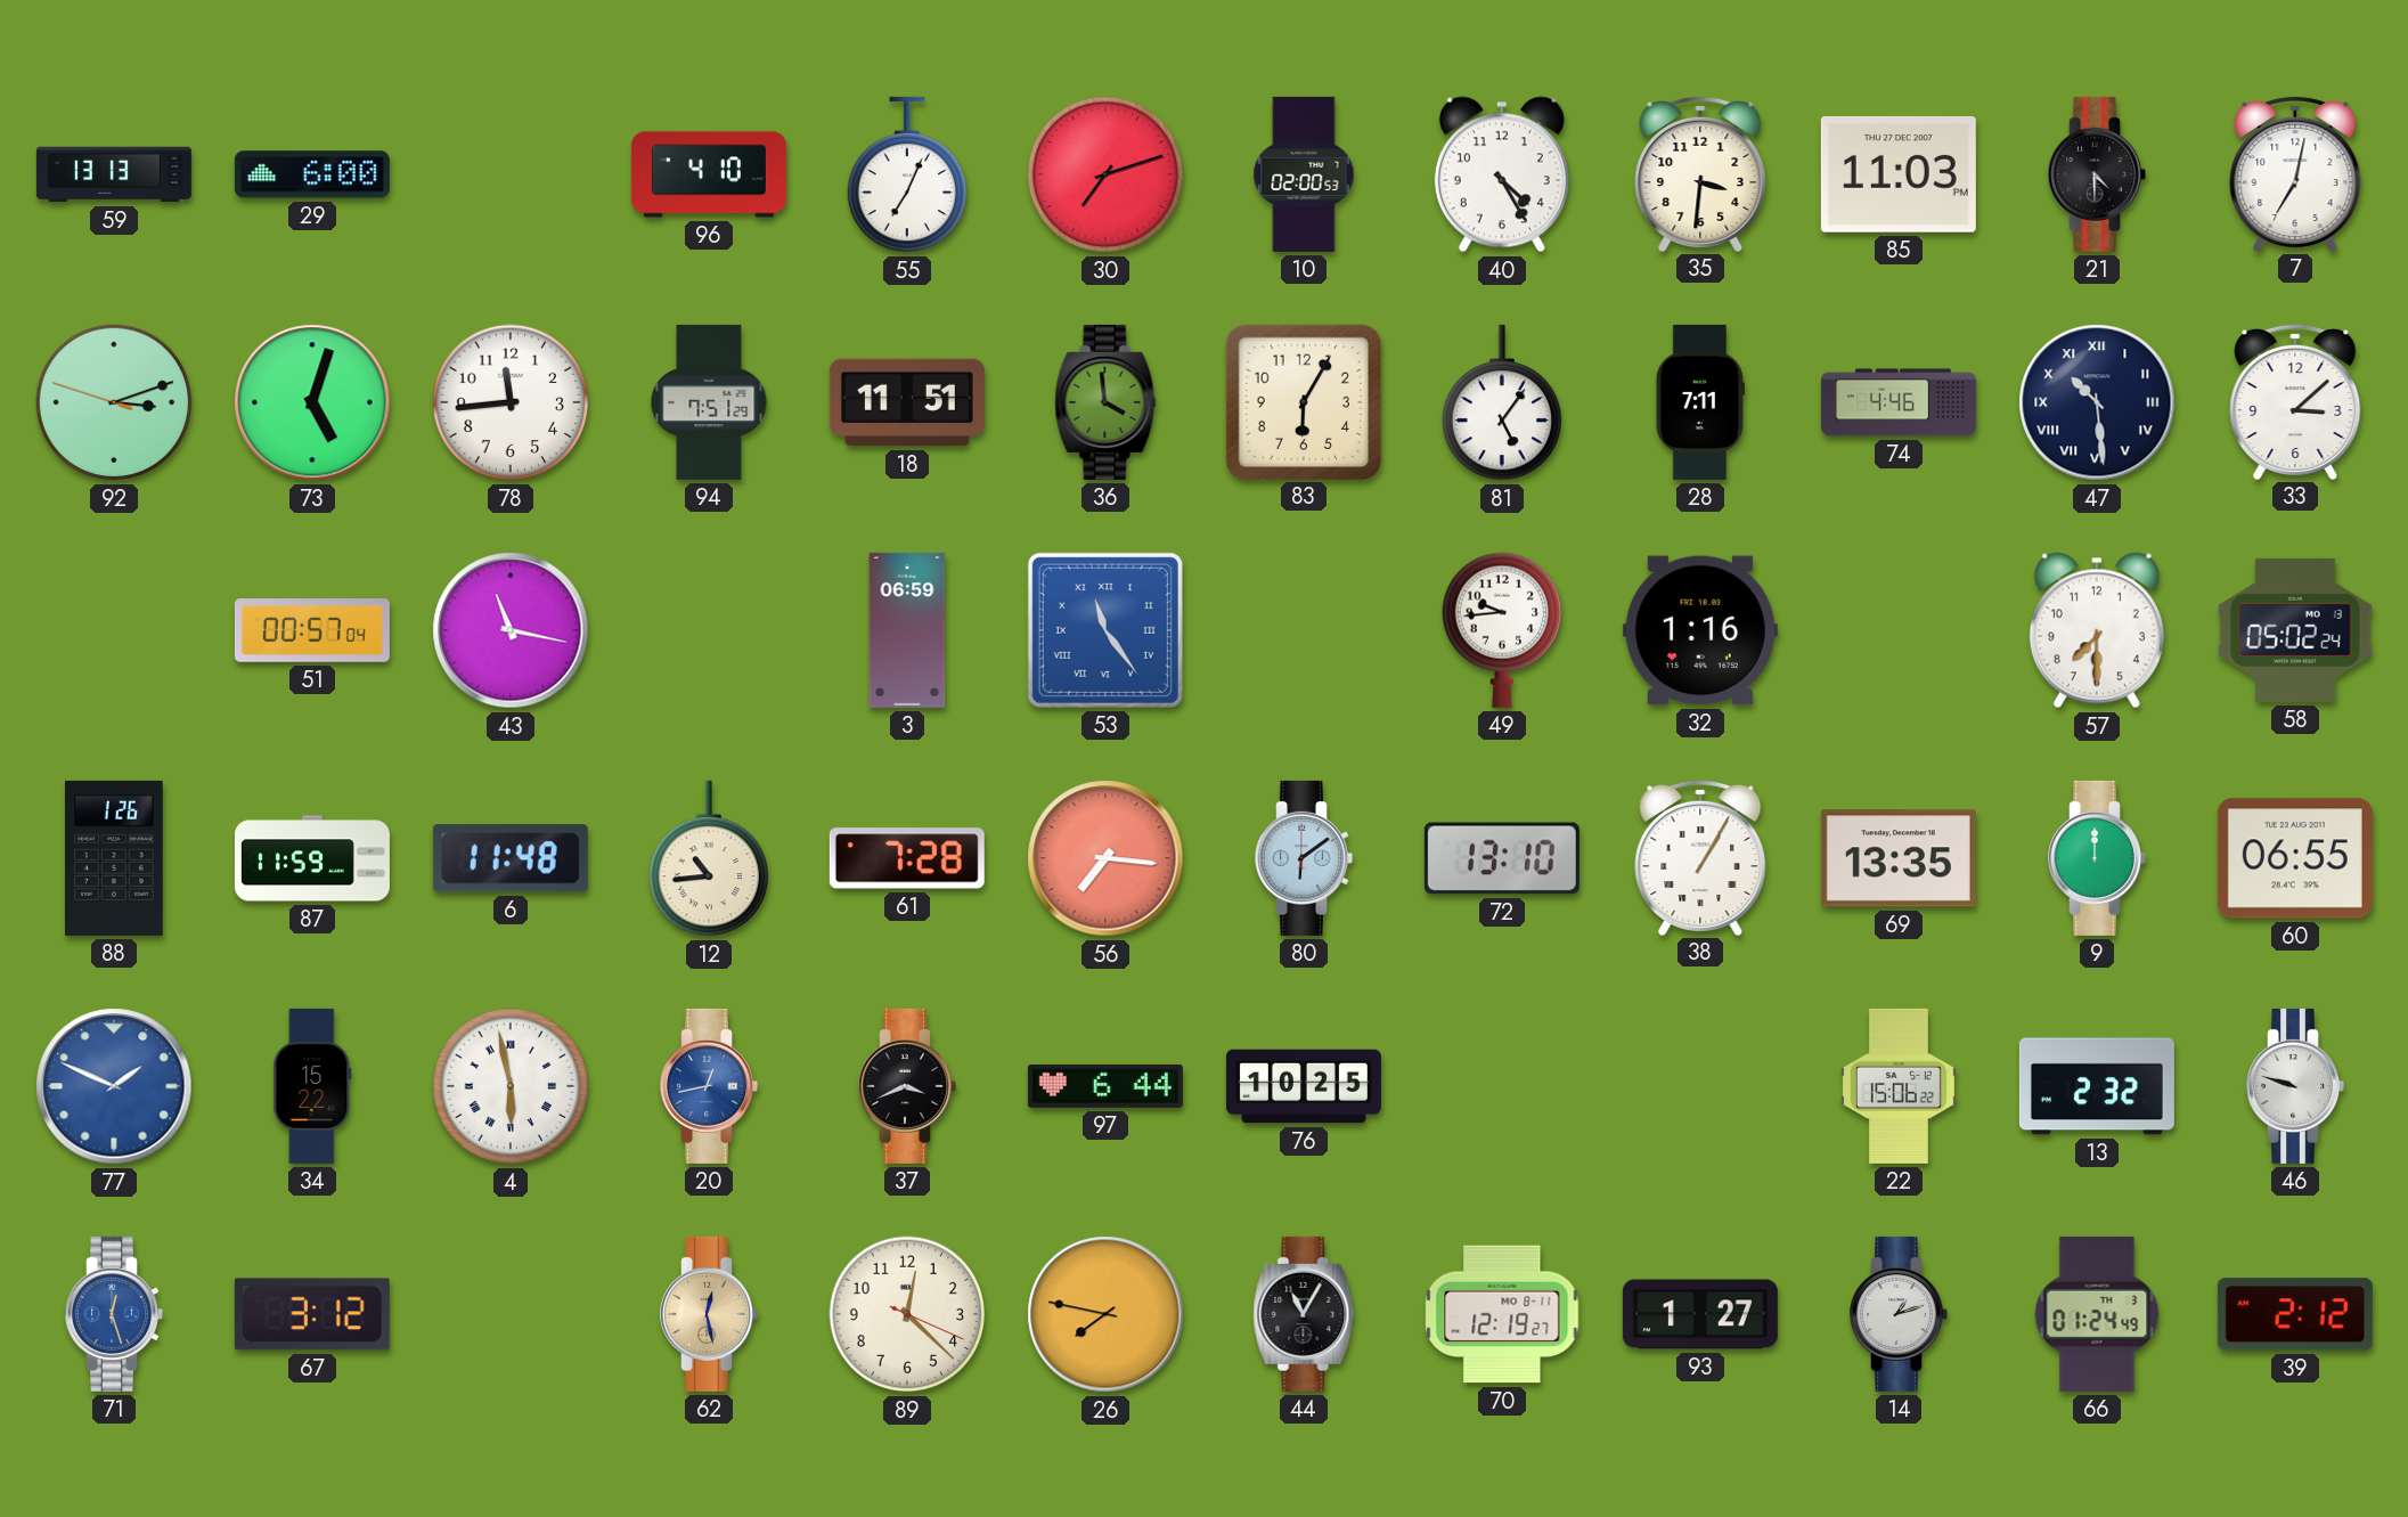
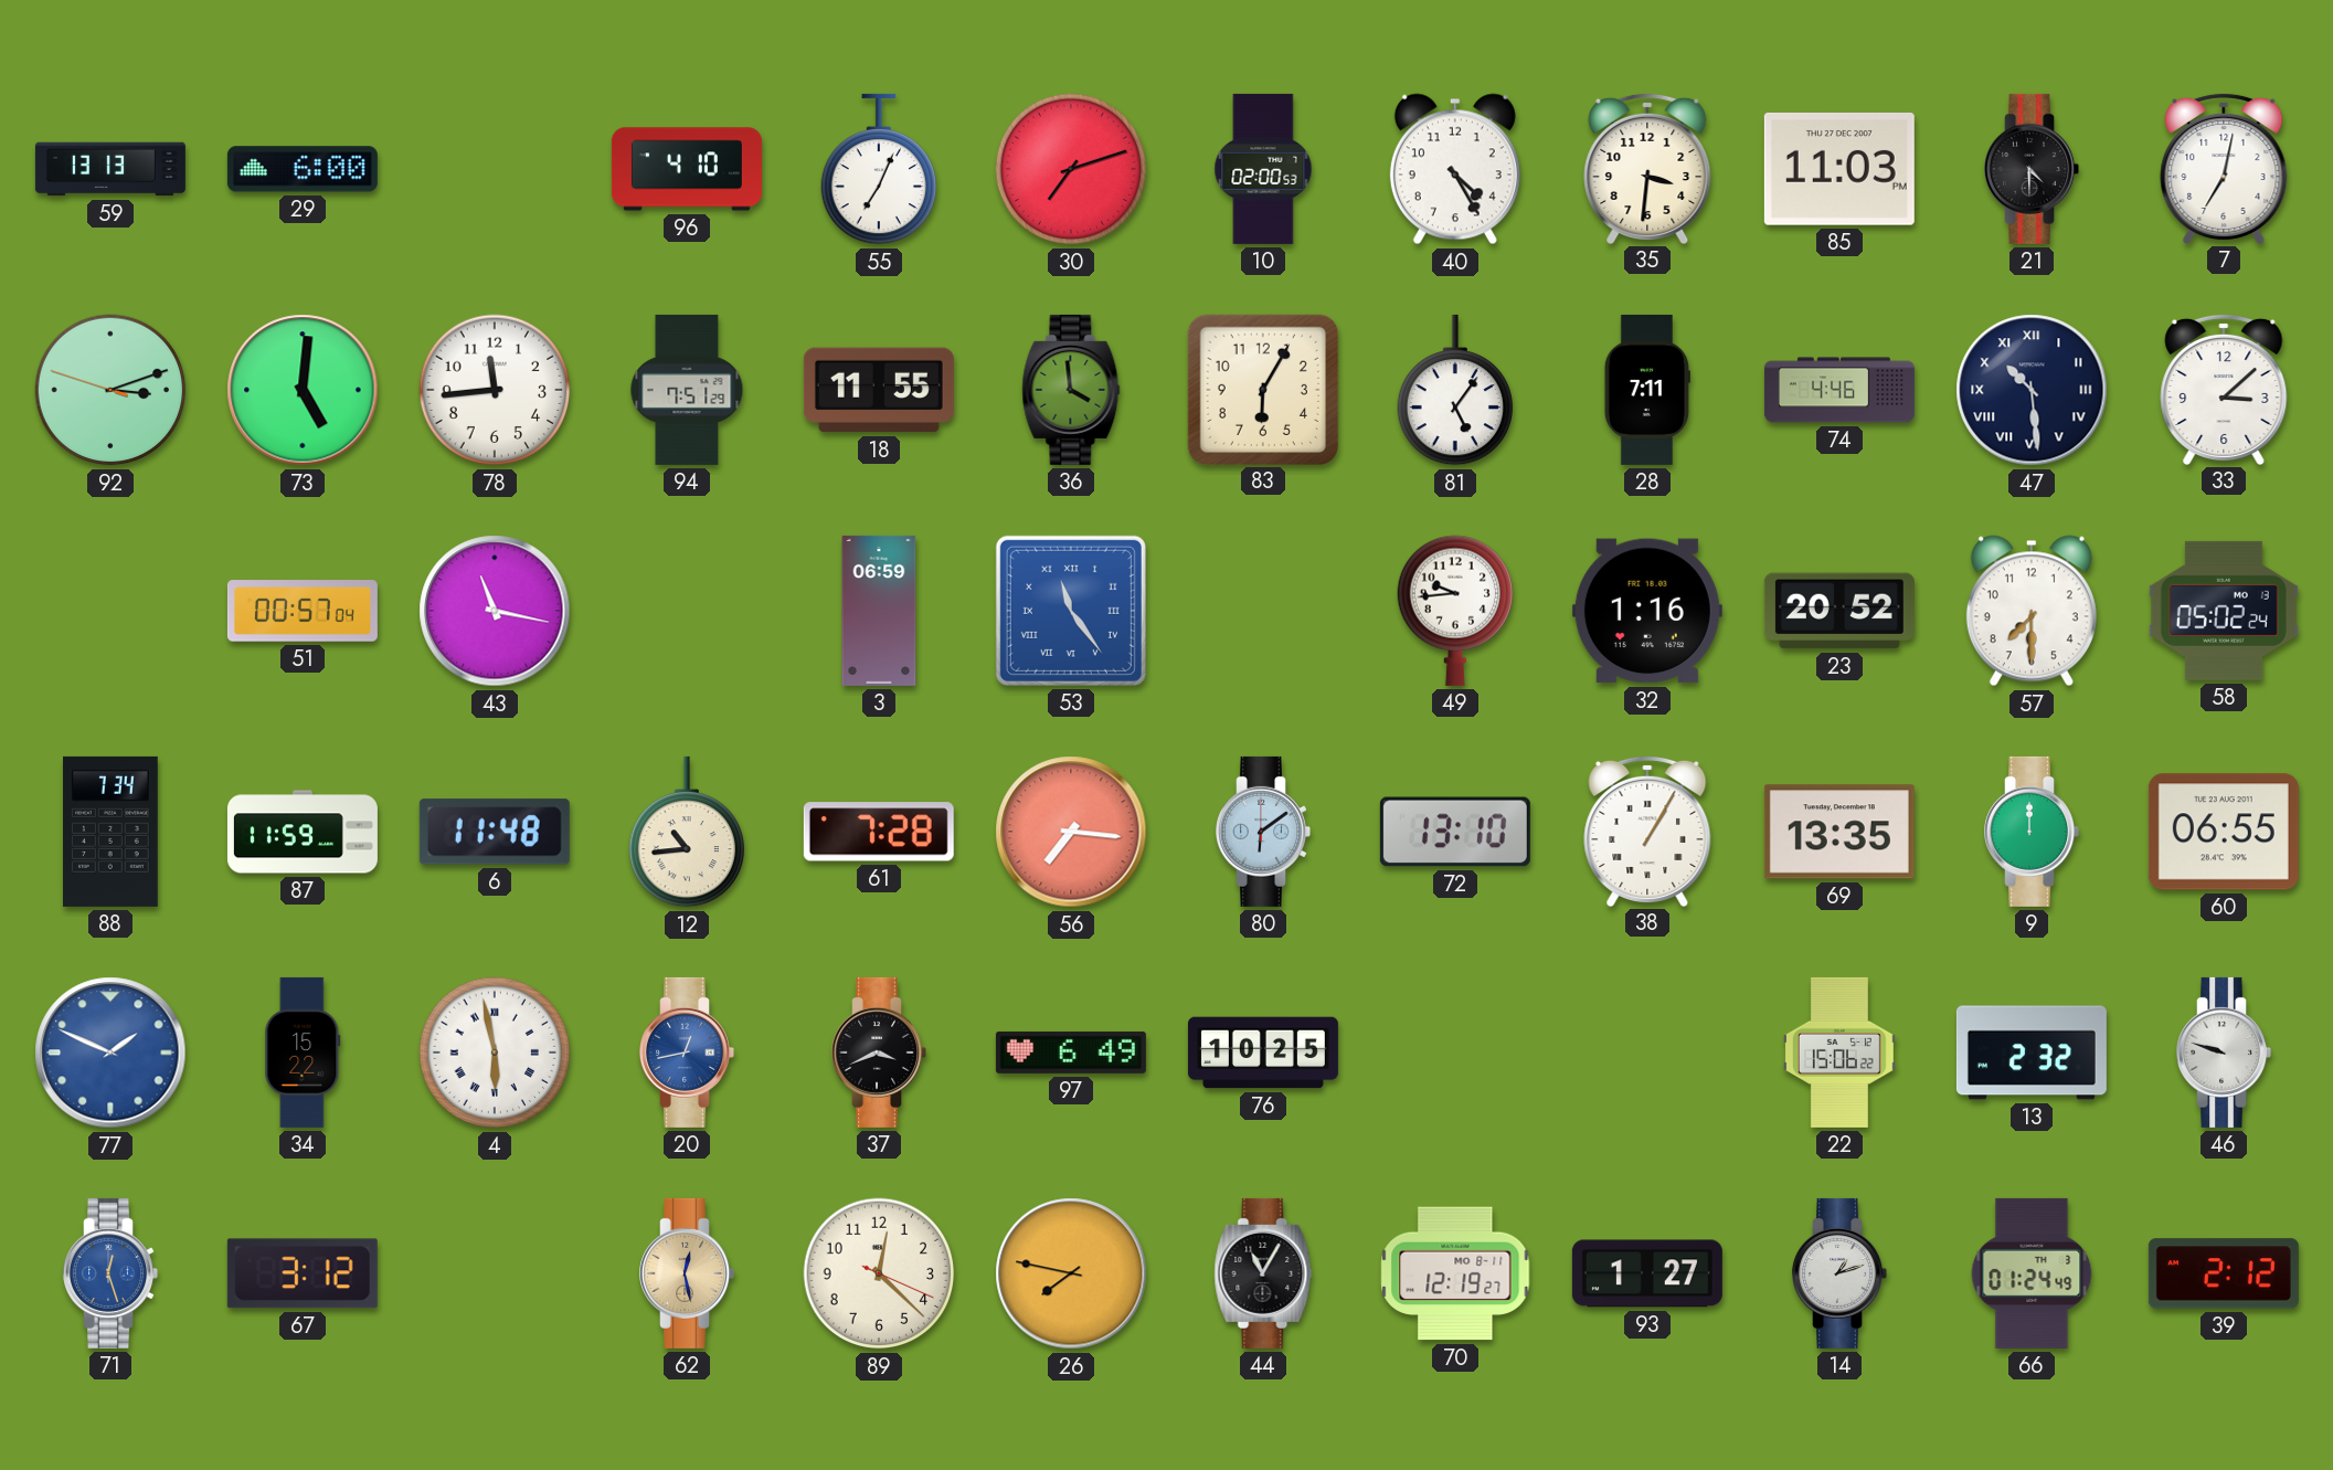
73: 5:03 -> 5:01
18: 11:51 -> 11:55
23: none -> 20:52
88: 1:26 -> 7:34
97: 6:44 -> 6:49
